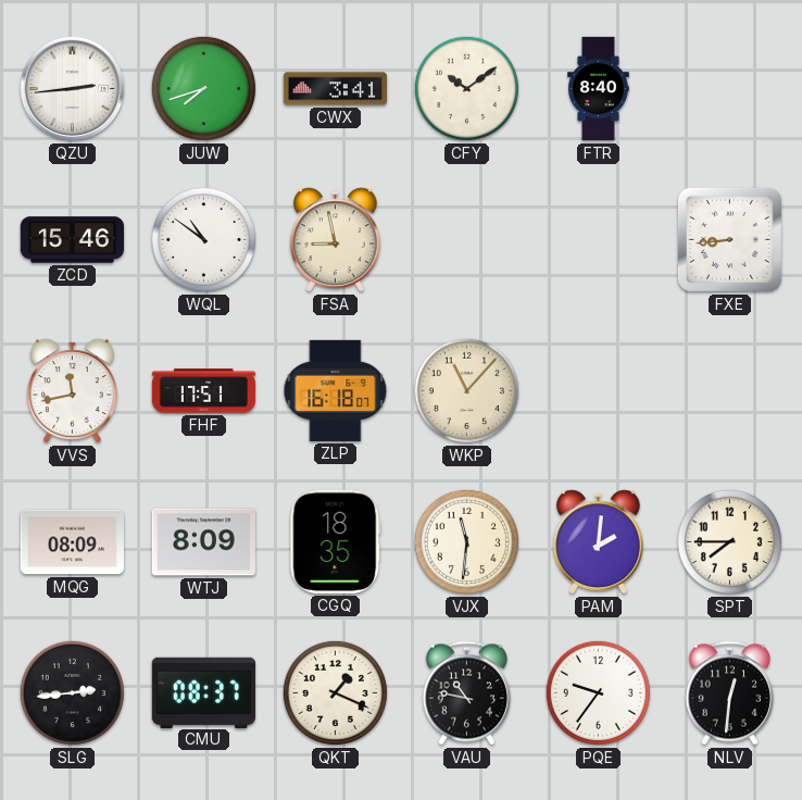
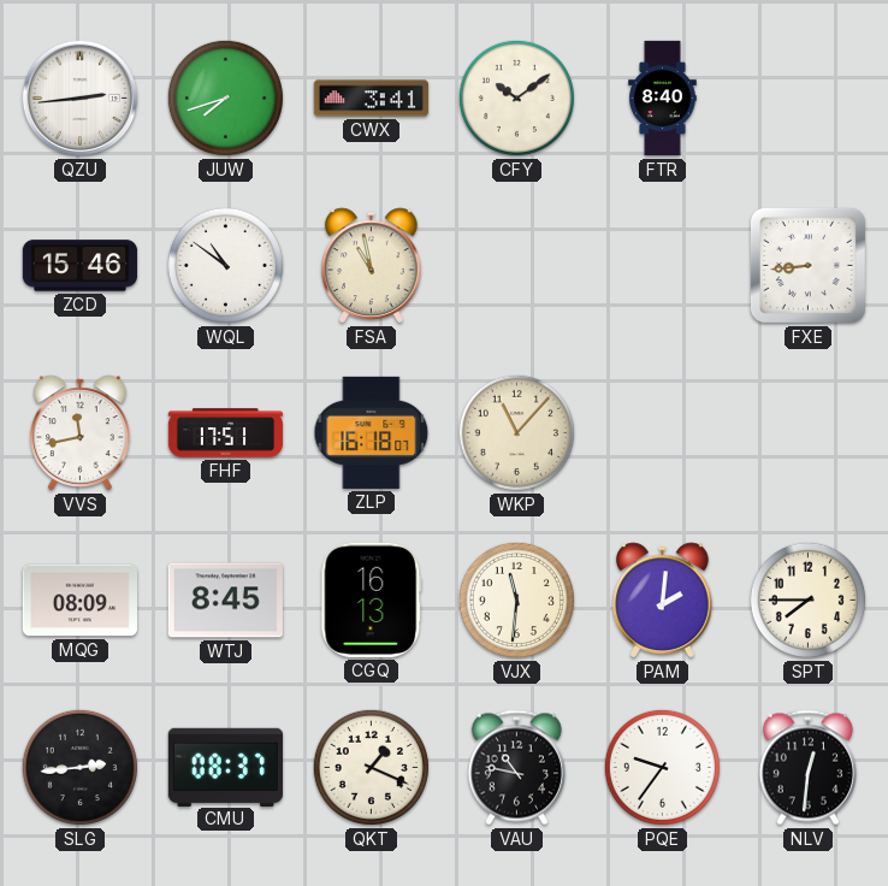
FSA: 8:58 -> 10:58
WTJ: 8:09 -> 8:45
CGQ: 18:35 -> 16:13
